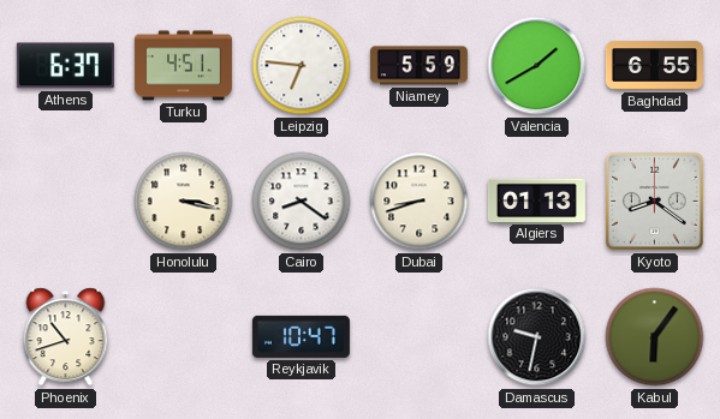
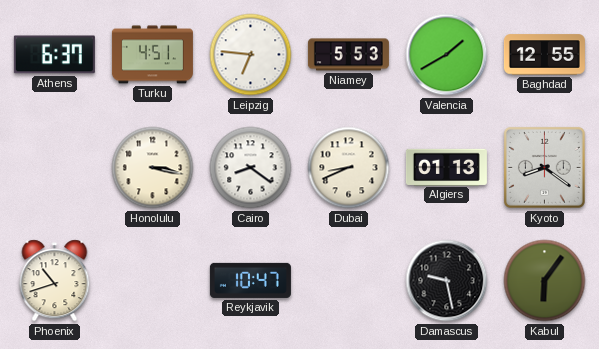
Niamey: 5:59 -> 5:53
Baghdad: 6:55 -> 12:55
Dubai: 8:42 -> 8:41
Damascus: 9:32 -> 9:28
